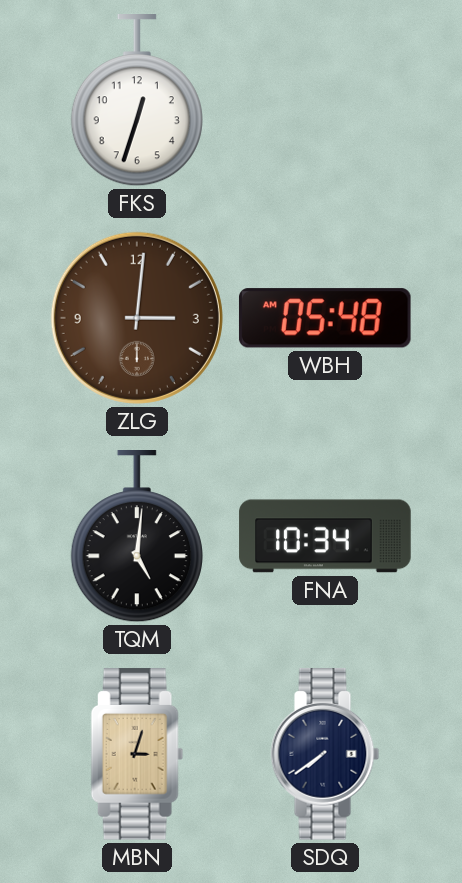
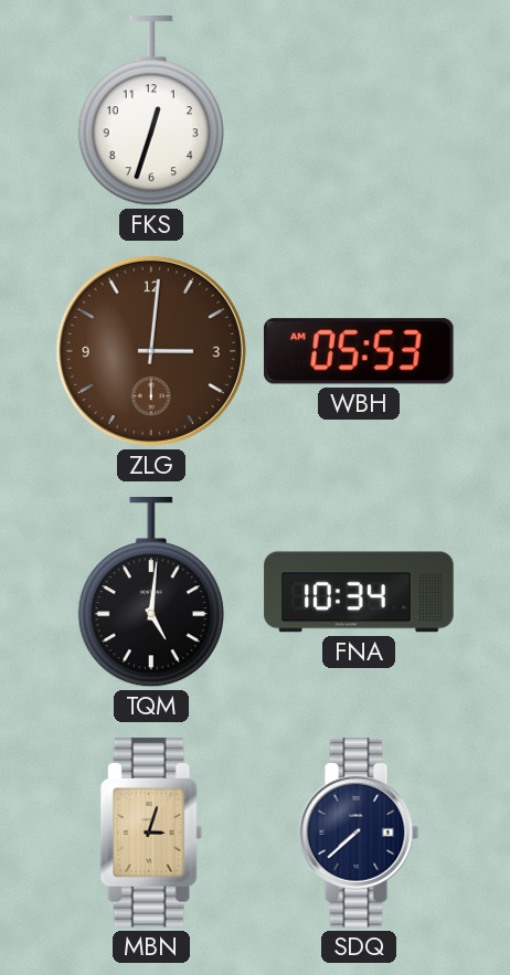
WBH: 05:48 -> 05:53
SDQ: 7:39 -> 7:38
